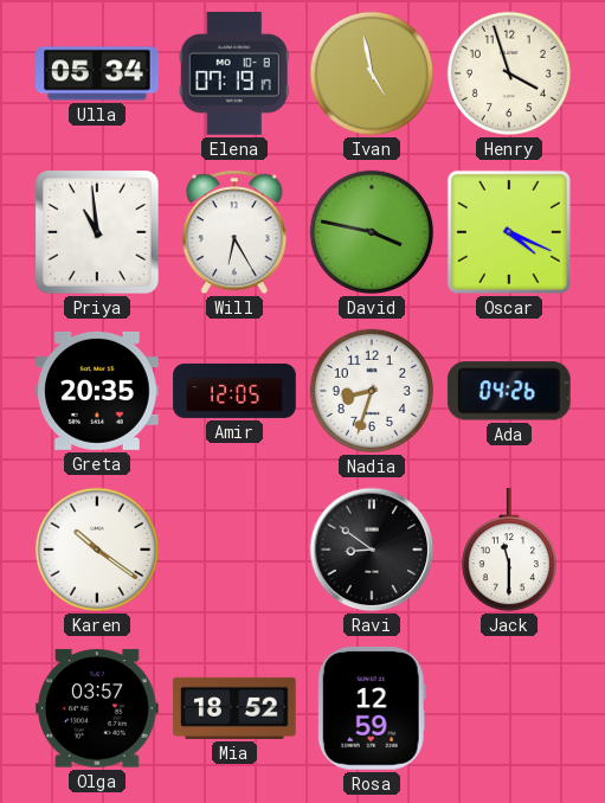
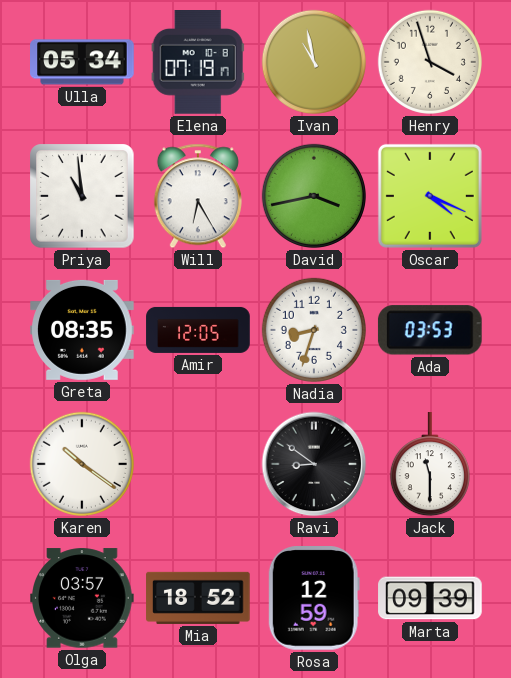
Ivan: 4:58 -> 10:58
David: 3:47 -> 3:43
Greta: 20:35 -> 08:35
Ada: 04:26 -> 03:53
Marta: none -> 09:39
